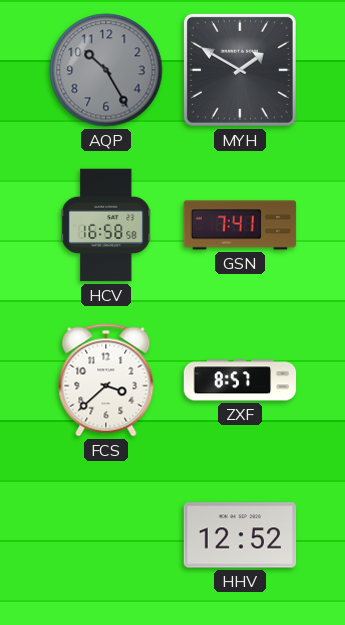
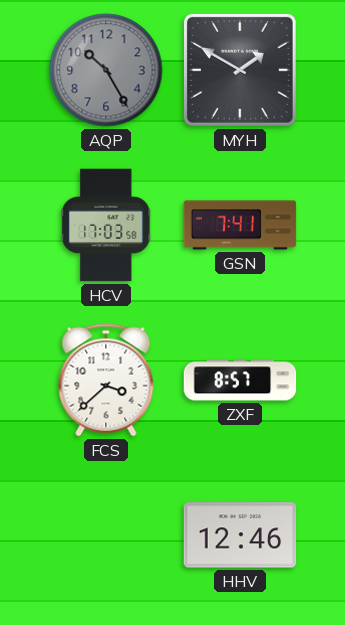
HCV: 16:58 -> 17:03
HHV: 12:52 -> 12:46
